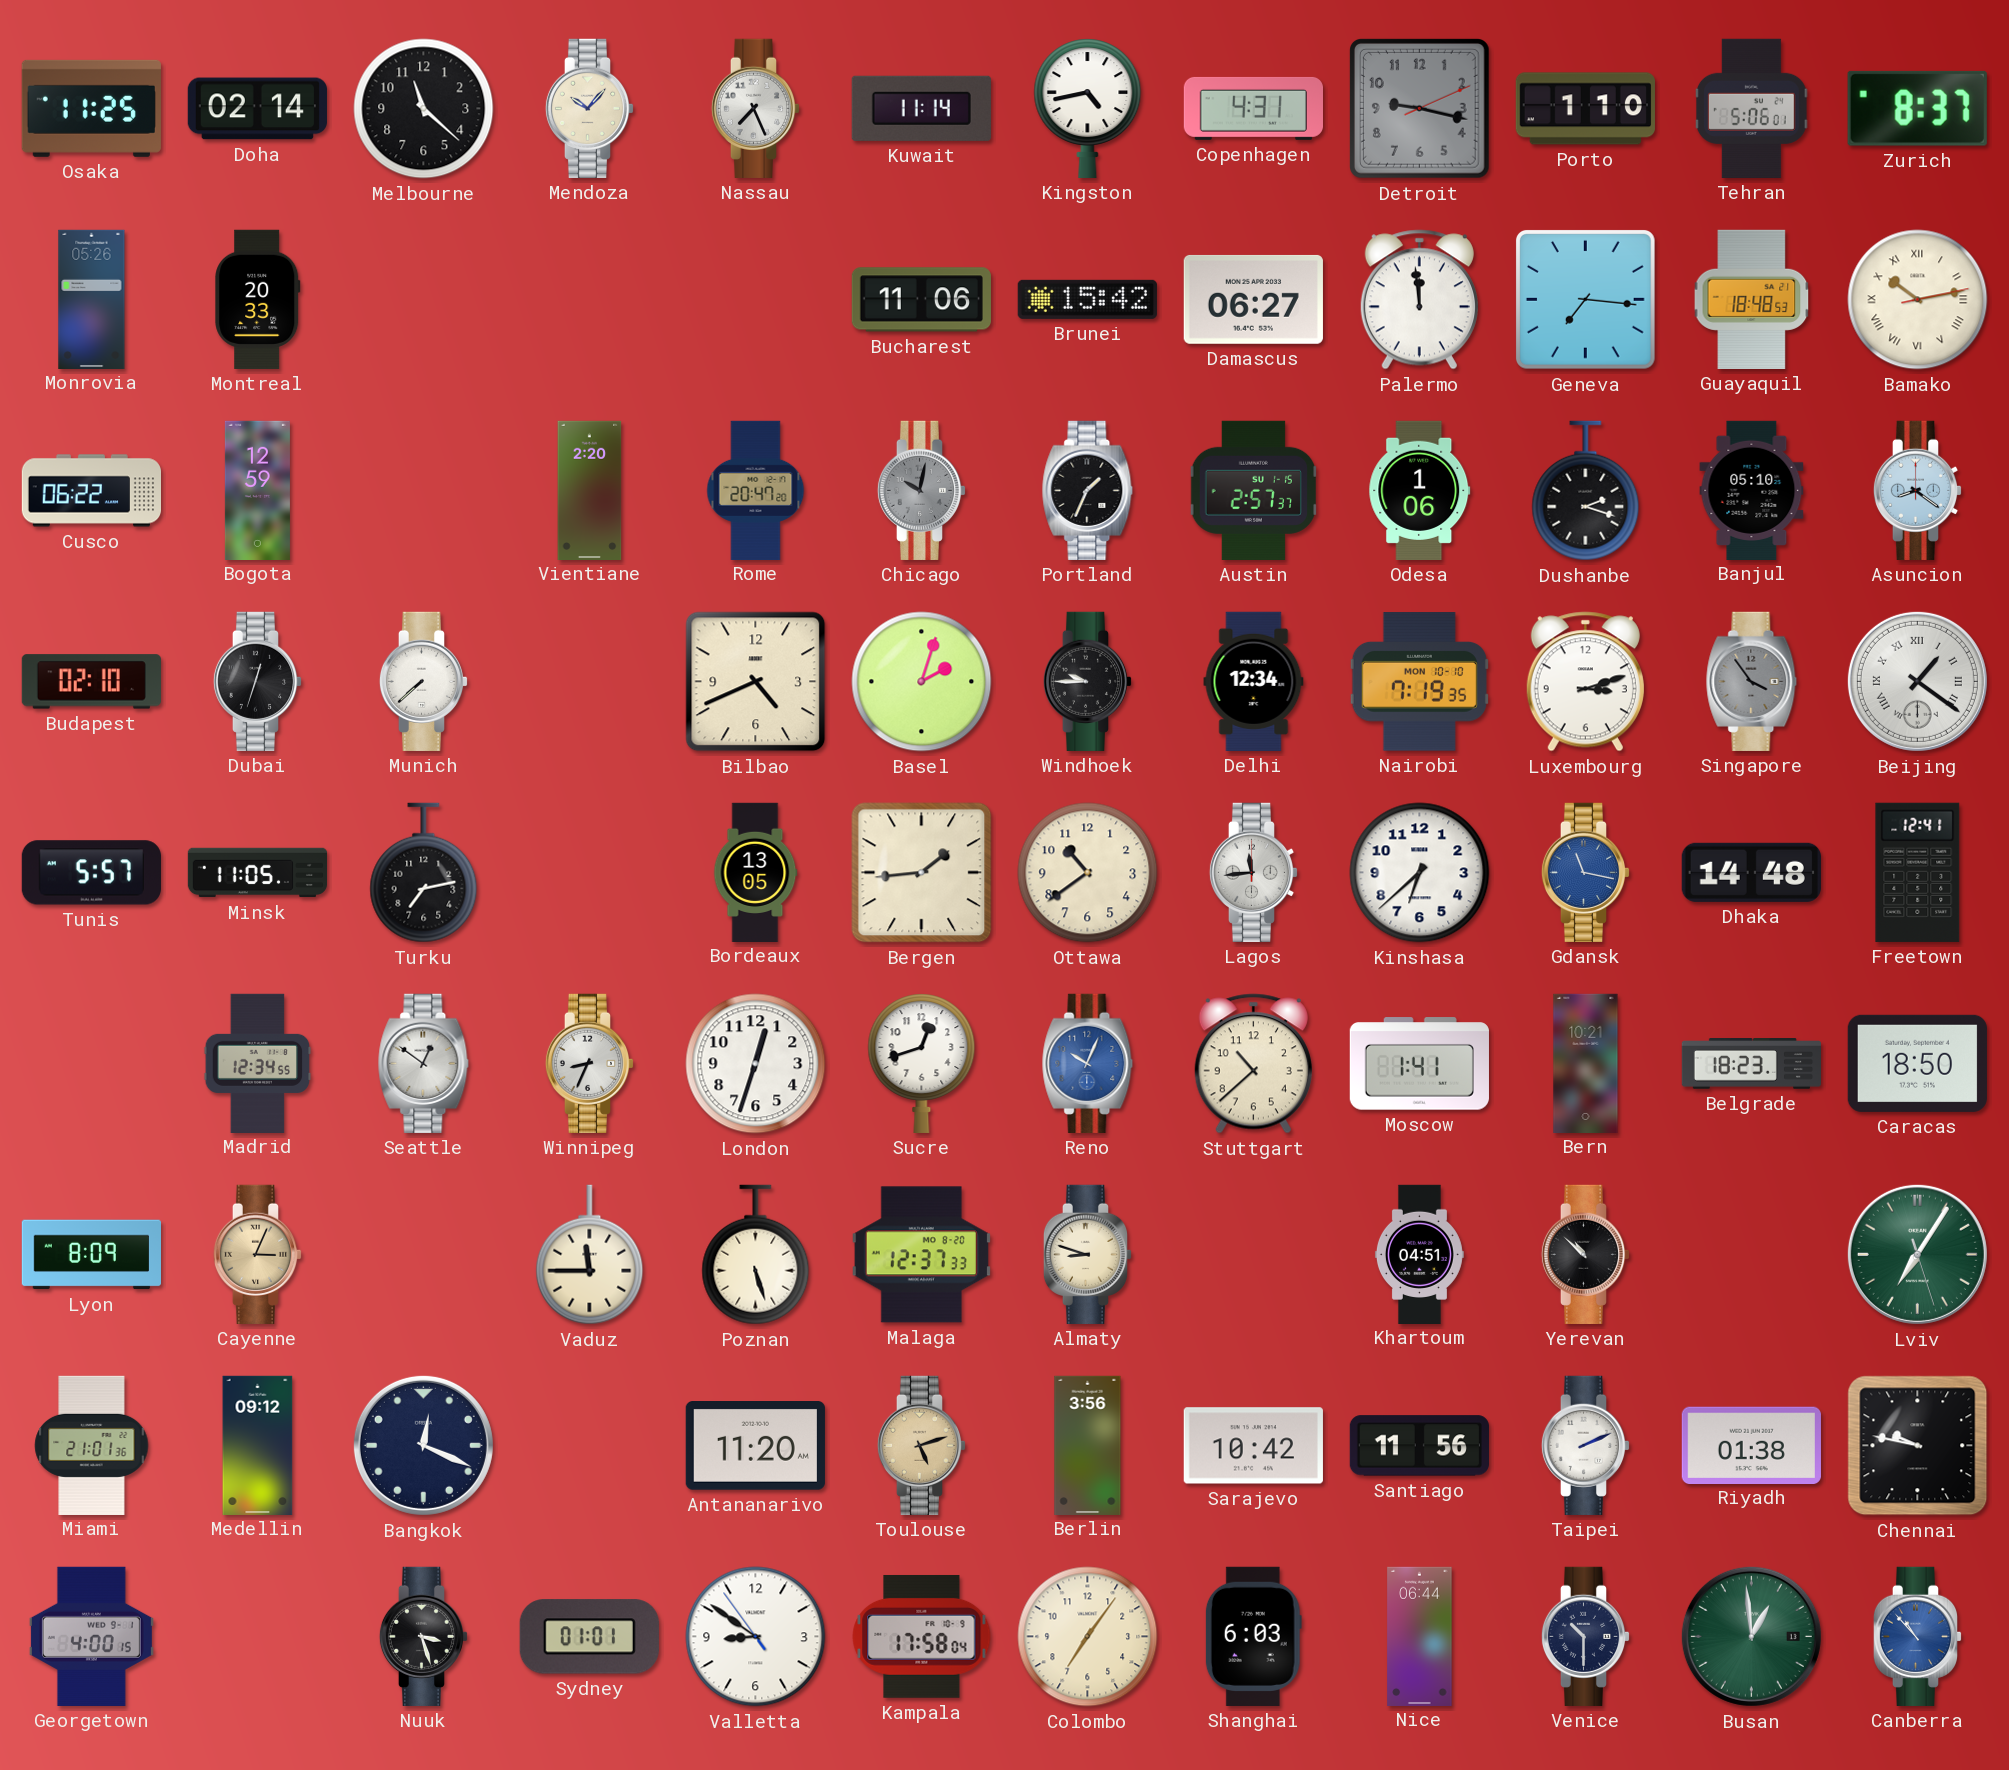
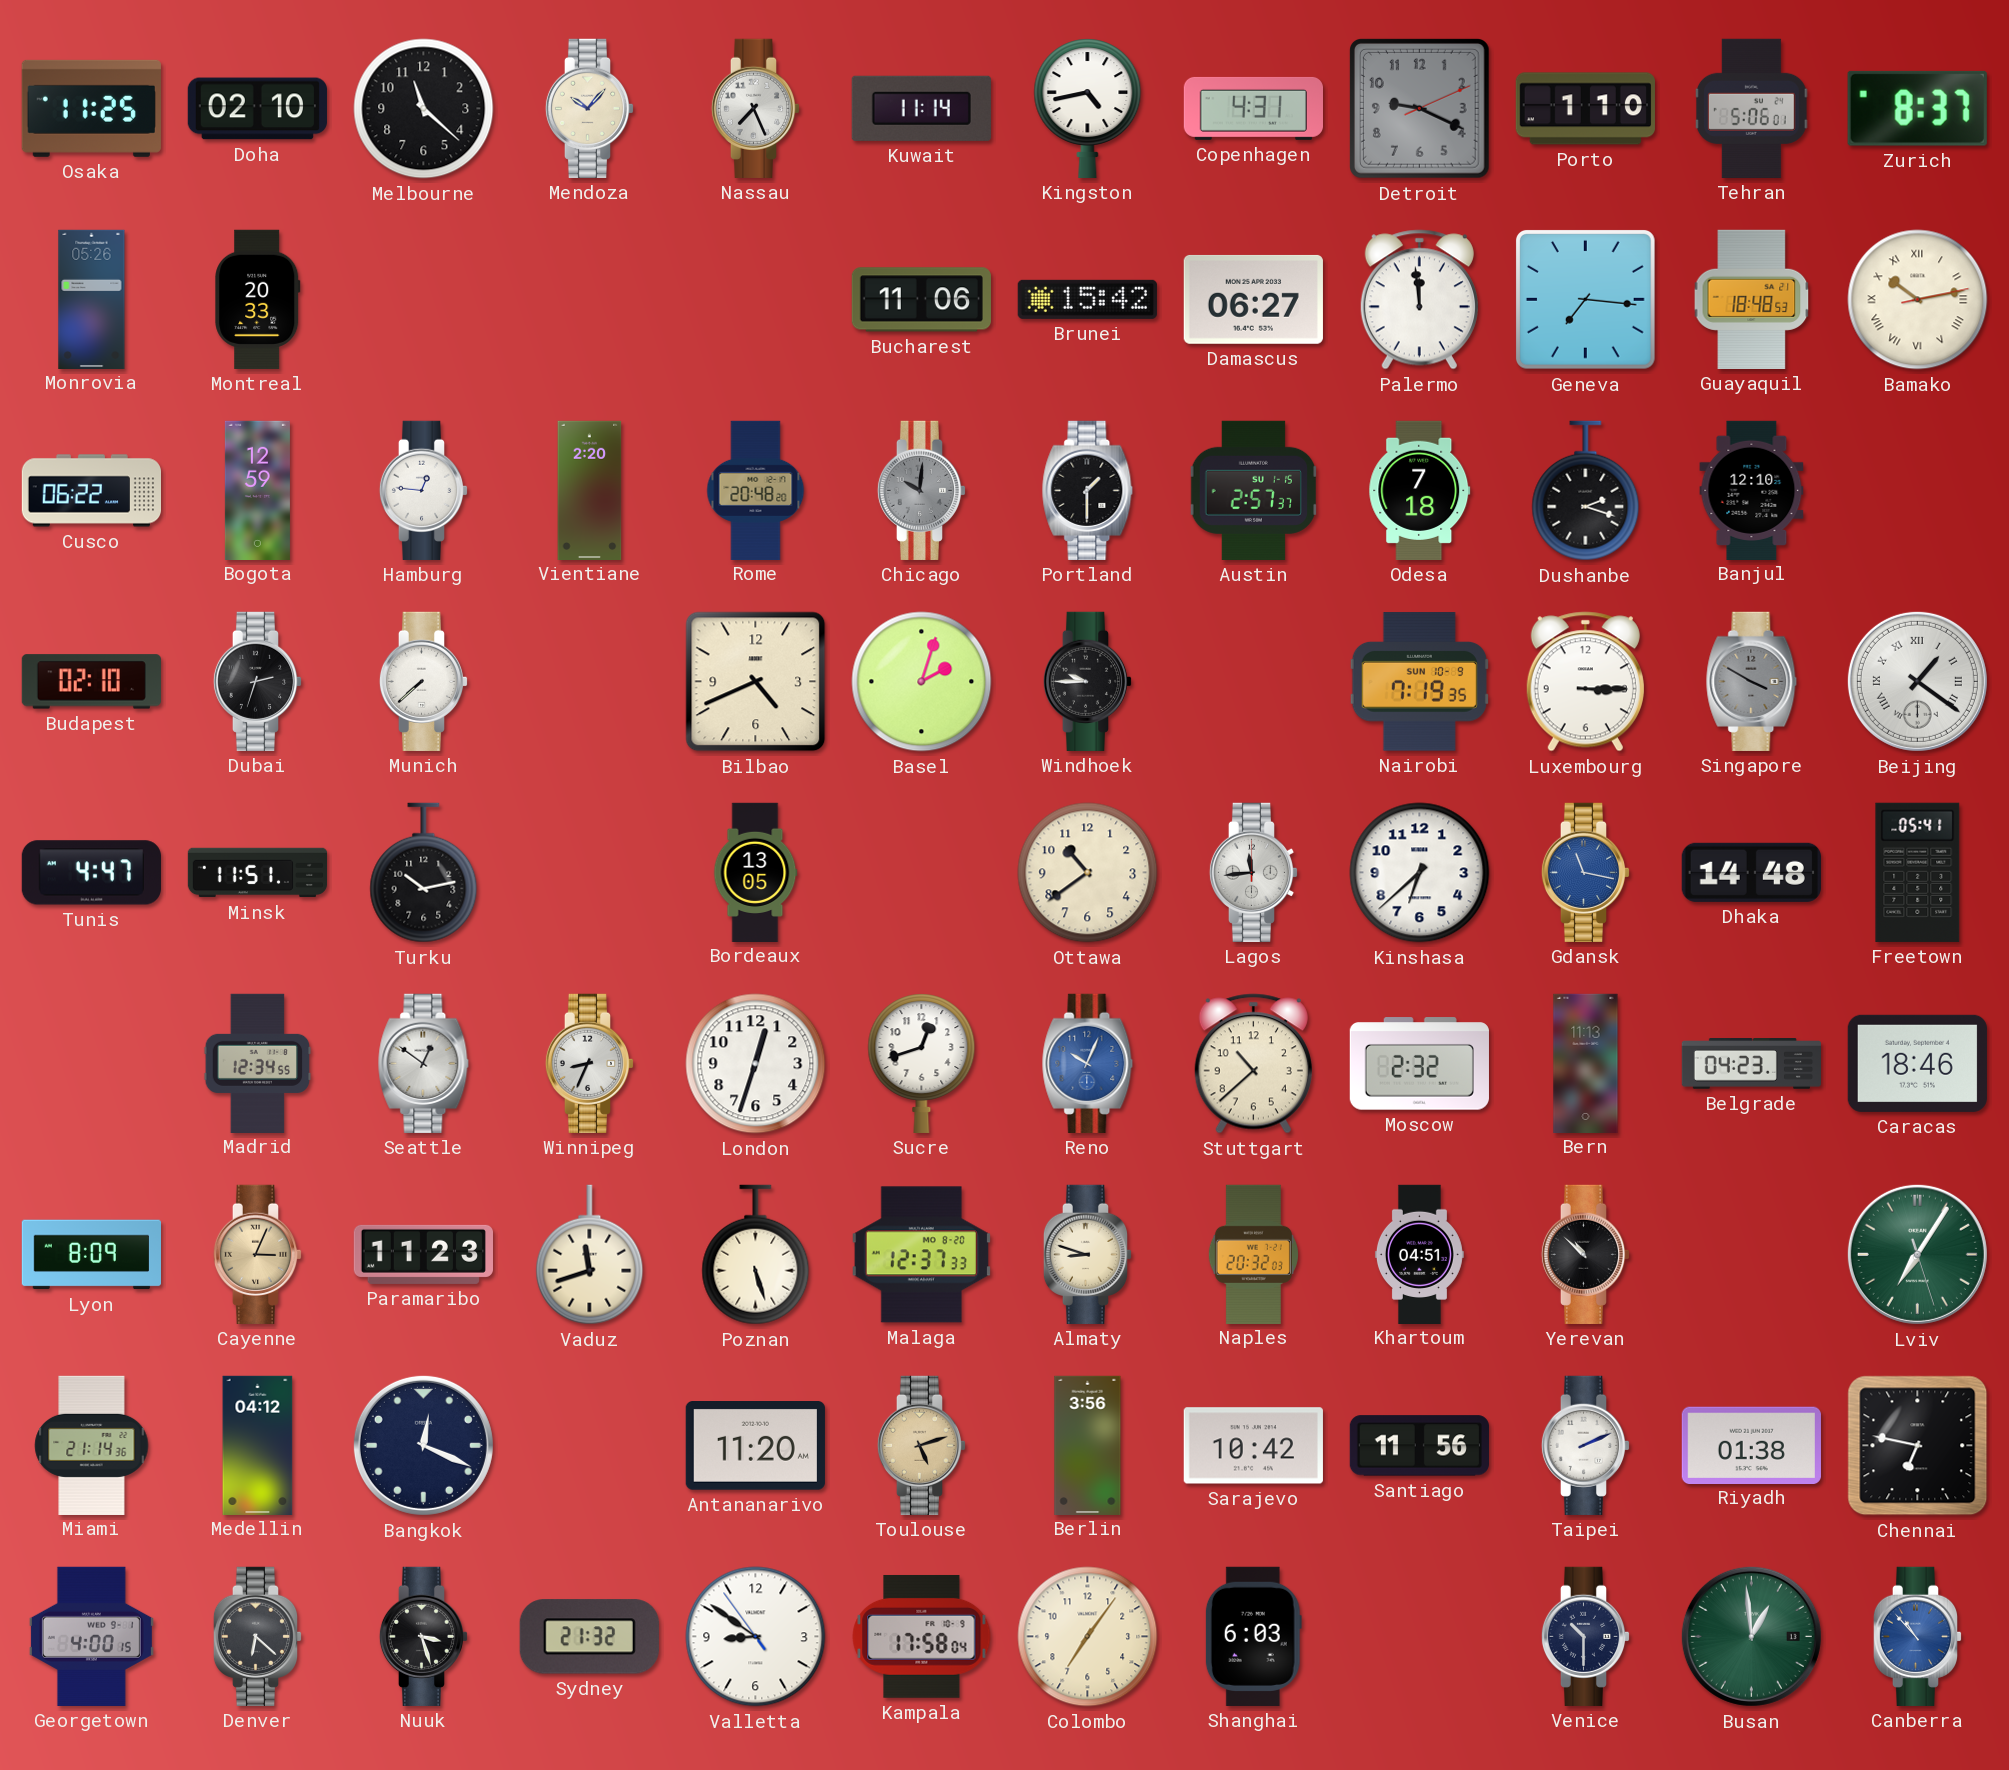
Doha: 02:14 -> 02:10
Detroit: 9:17 -> 9:19
Hamburg: none -> 12:46
Rome: 20:47 -> 20:48
Chicago: 10:02 -> 10:01
Portland: 1:34 -> 1:30
Odesa: 1:06 -> 7:18
Banjul: 05:10 -> 12:10
Asuncion: 8:21 -> none
Dubai: 12:33 -> 2:33
Delhi: 12:34 -> none
Nairobi date: MON 10-10 -> SUN 10-9
Luxembourg: 3:12 -> 3:15
Singapore: 3:54 -> 3:50
Tunis: 5:57 -> 4:47
Minsk: 11:05 -> 11:51
Turku: 7:13 -> 10:13
Bergen: 1:44 -> none
Freetown: 12:41 -> 05:41
Moscow: 1:41 -> 2:32
Bern: 10:21 -> 11:13
Belgrade: 18:23 -> 04:23
Caracas: 18:50 -> 18:46
Paramaribo: none -> 11:23
Vaduz: 11:45 -> 11:42
Naples: none -> 20:32
Miami: 21:01 -> 21:14
Medellin: 09:12 -> 04:12
Chennai: 9:47 -> 6:47
Denver: none -> 6:22
Sydney: 01:01 -> 21:32
Nice: 06:44 -> none
